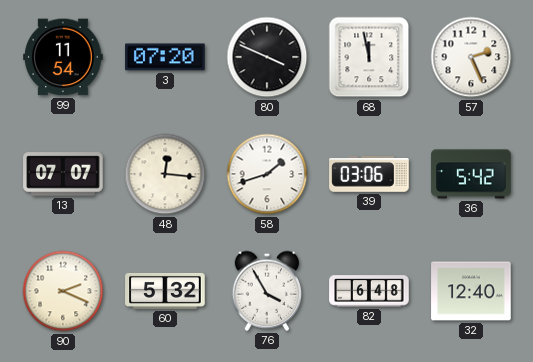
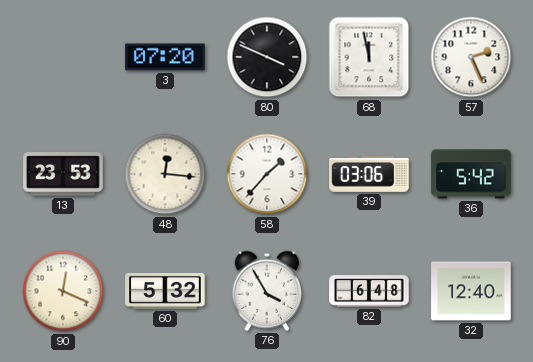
99: 11:54 -> none
13: 07:07 -> 23:53
58: 1:42 -> 1:37
90: 2:19 -> 12:19
